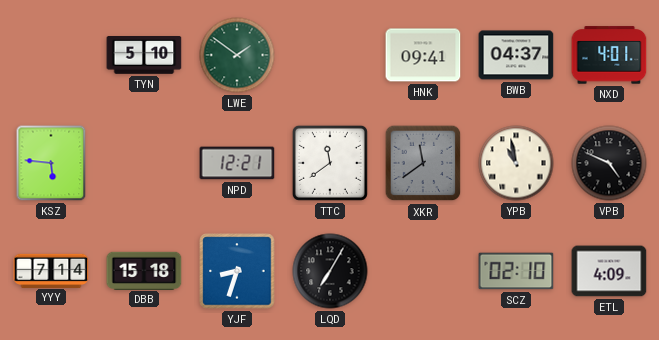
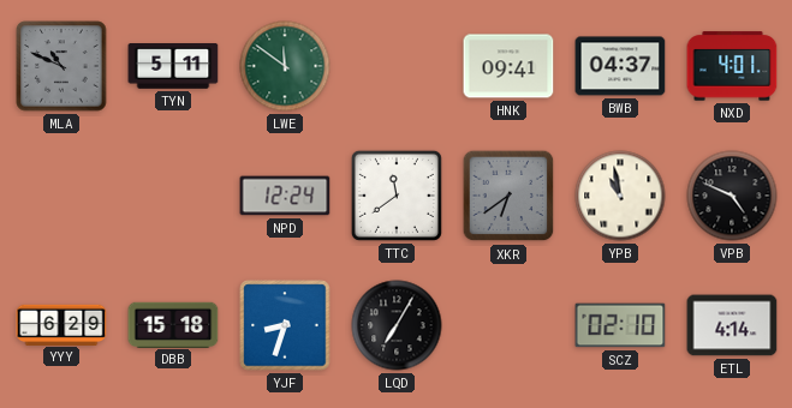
MLA: none -> 10:49
TYN: 5:10 -> 5:11
LWE: 1:51 -> 11:51
KSZ: 5:46 -> none
NPD: 12:21 -> 12:24
XKR: 11:39 -> 6:39
YYY: 7:14 -> 6:29
ETL: 4:09 -> 4:14
